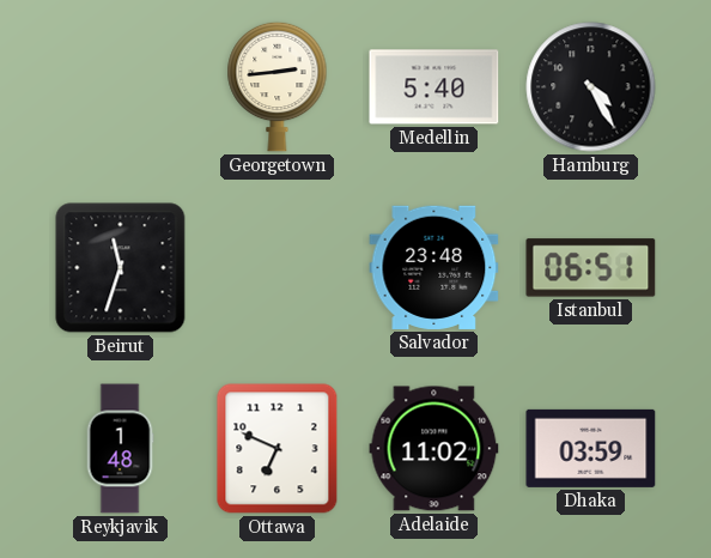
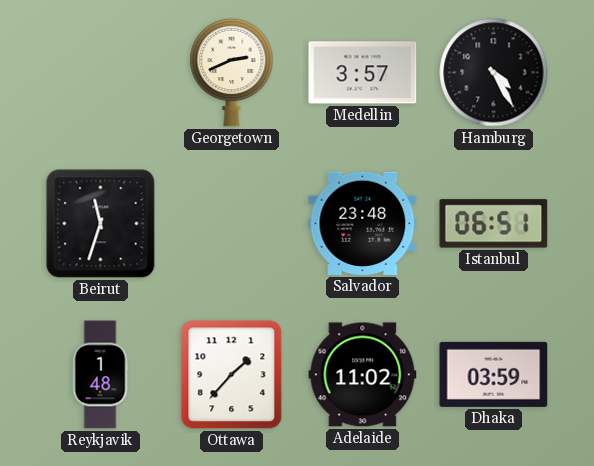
Georgetown: 2:44 -> 2:41
Medellin: 5:40 -> 3:57
Ottawa: 6:49 -> 1:37
